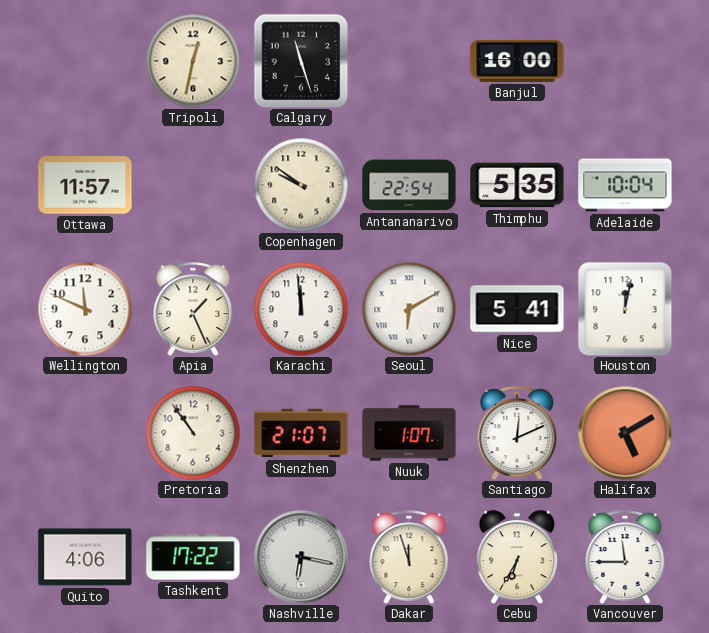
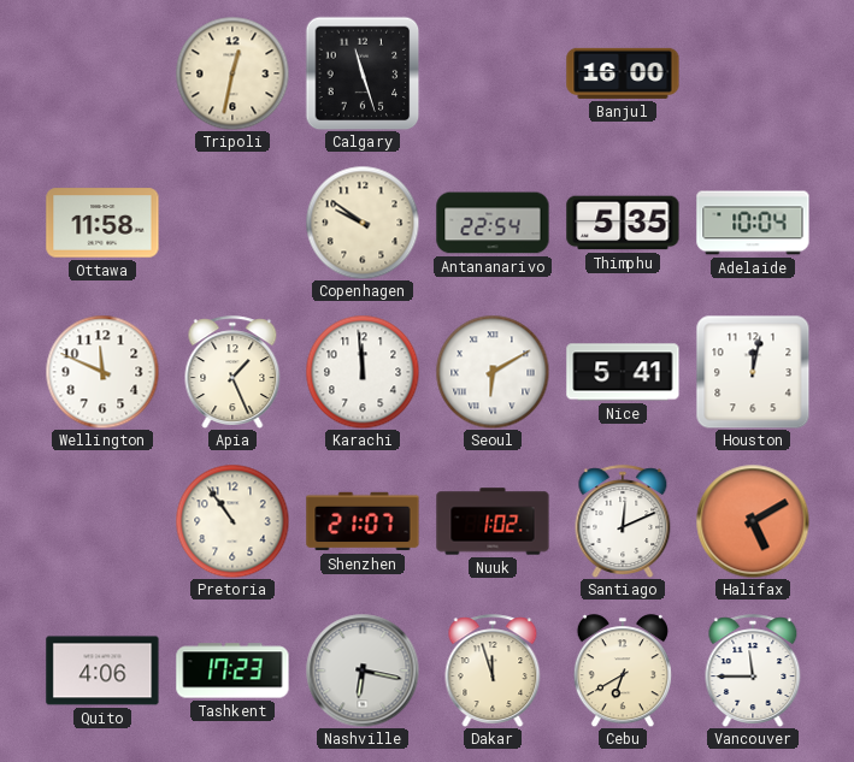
Ottawa: 11:57 -> 11:58
Nuuk: 1:07 -> 1:02
Tashkent: 17:22 -> 17:23
Cebu: 6:35 -> 6:40
